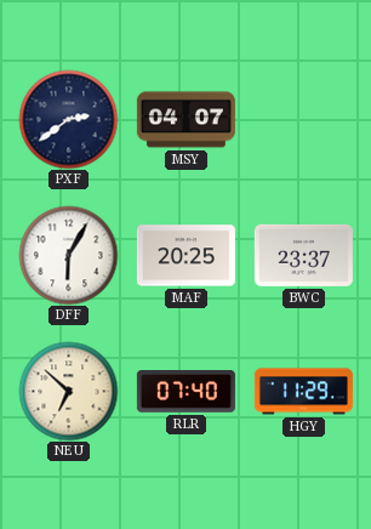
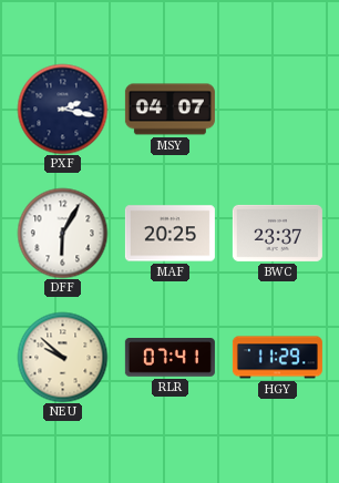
PXF: 2:39 -> 2:17
NEU: 6:52 -> 9:52
RLR: 07:40 -> 07:41
